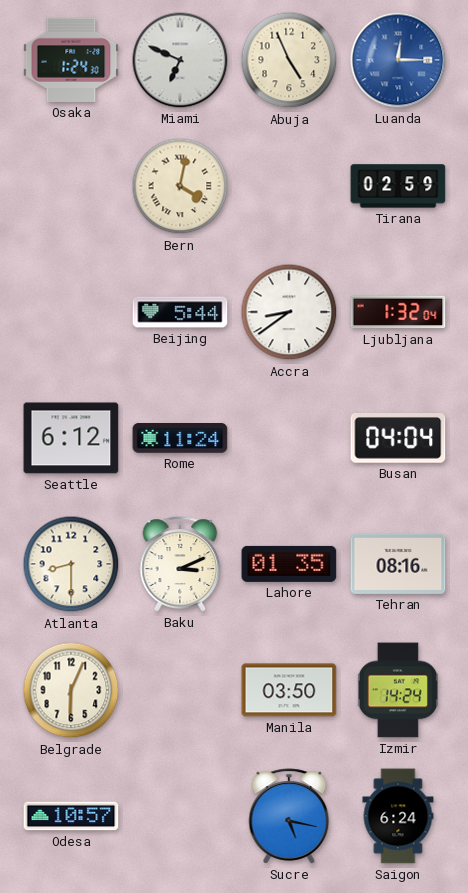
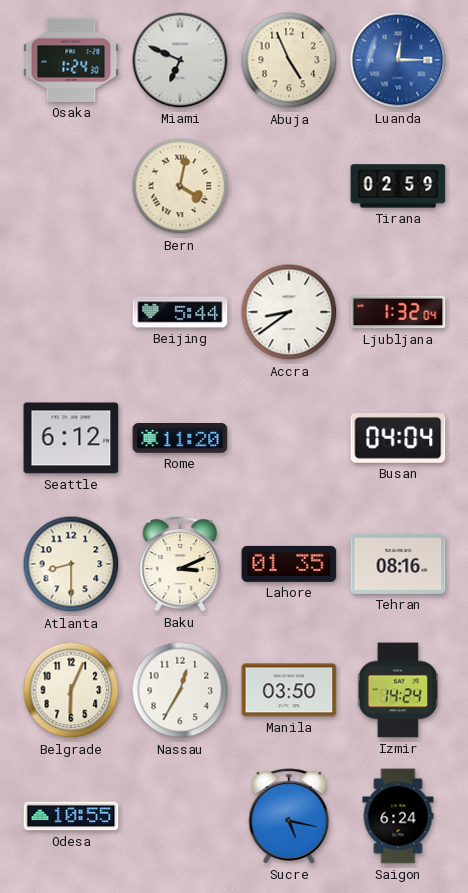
Rome: 11:24 -> 11:20
Nassau: none -> 12:35
Odesa: 10:57 -> 10:55
